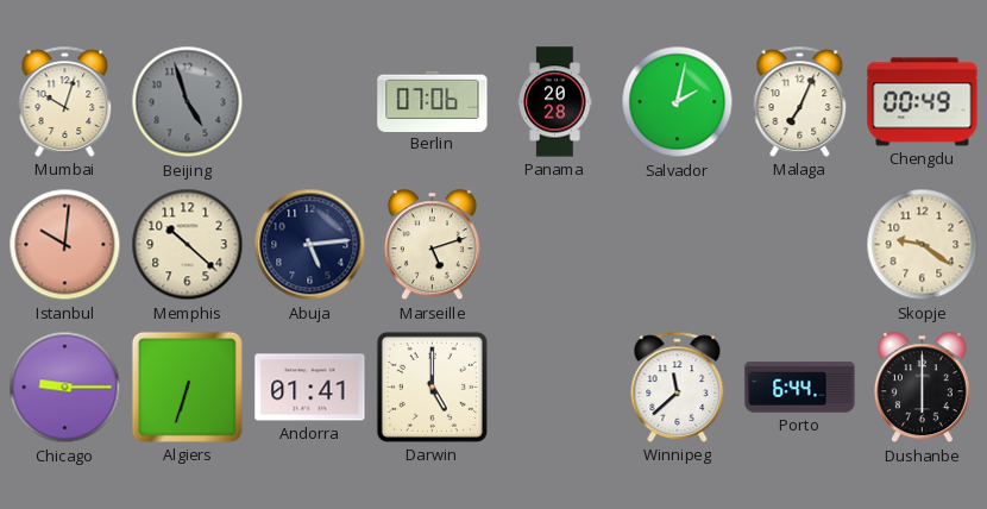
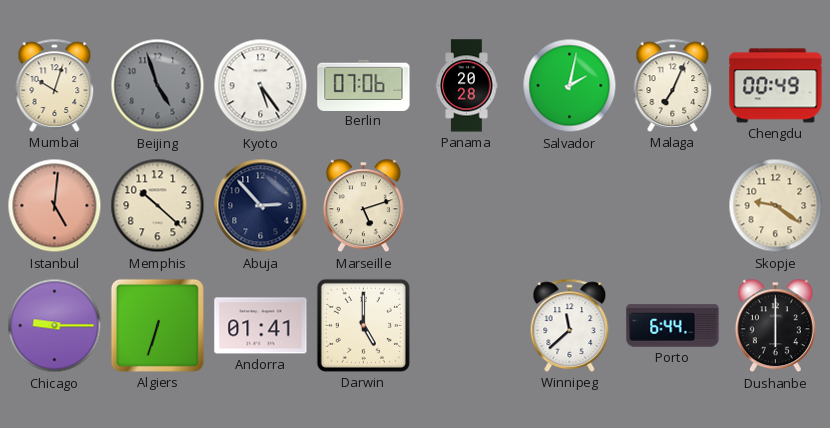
Kyoto: none -> 5:24
Istanbul: 10:01 -> 5:01
Abuja: 5:14 -> 2:53
